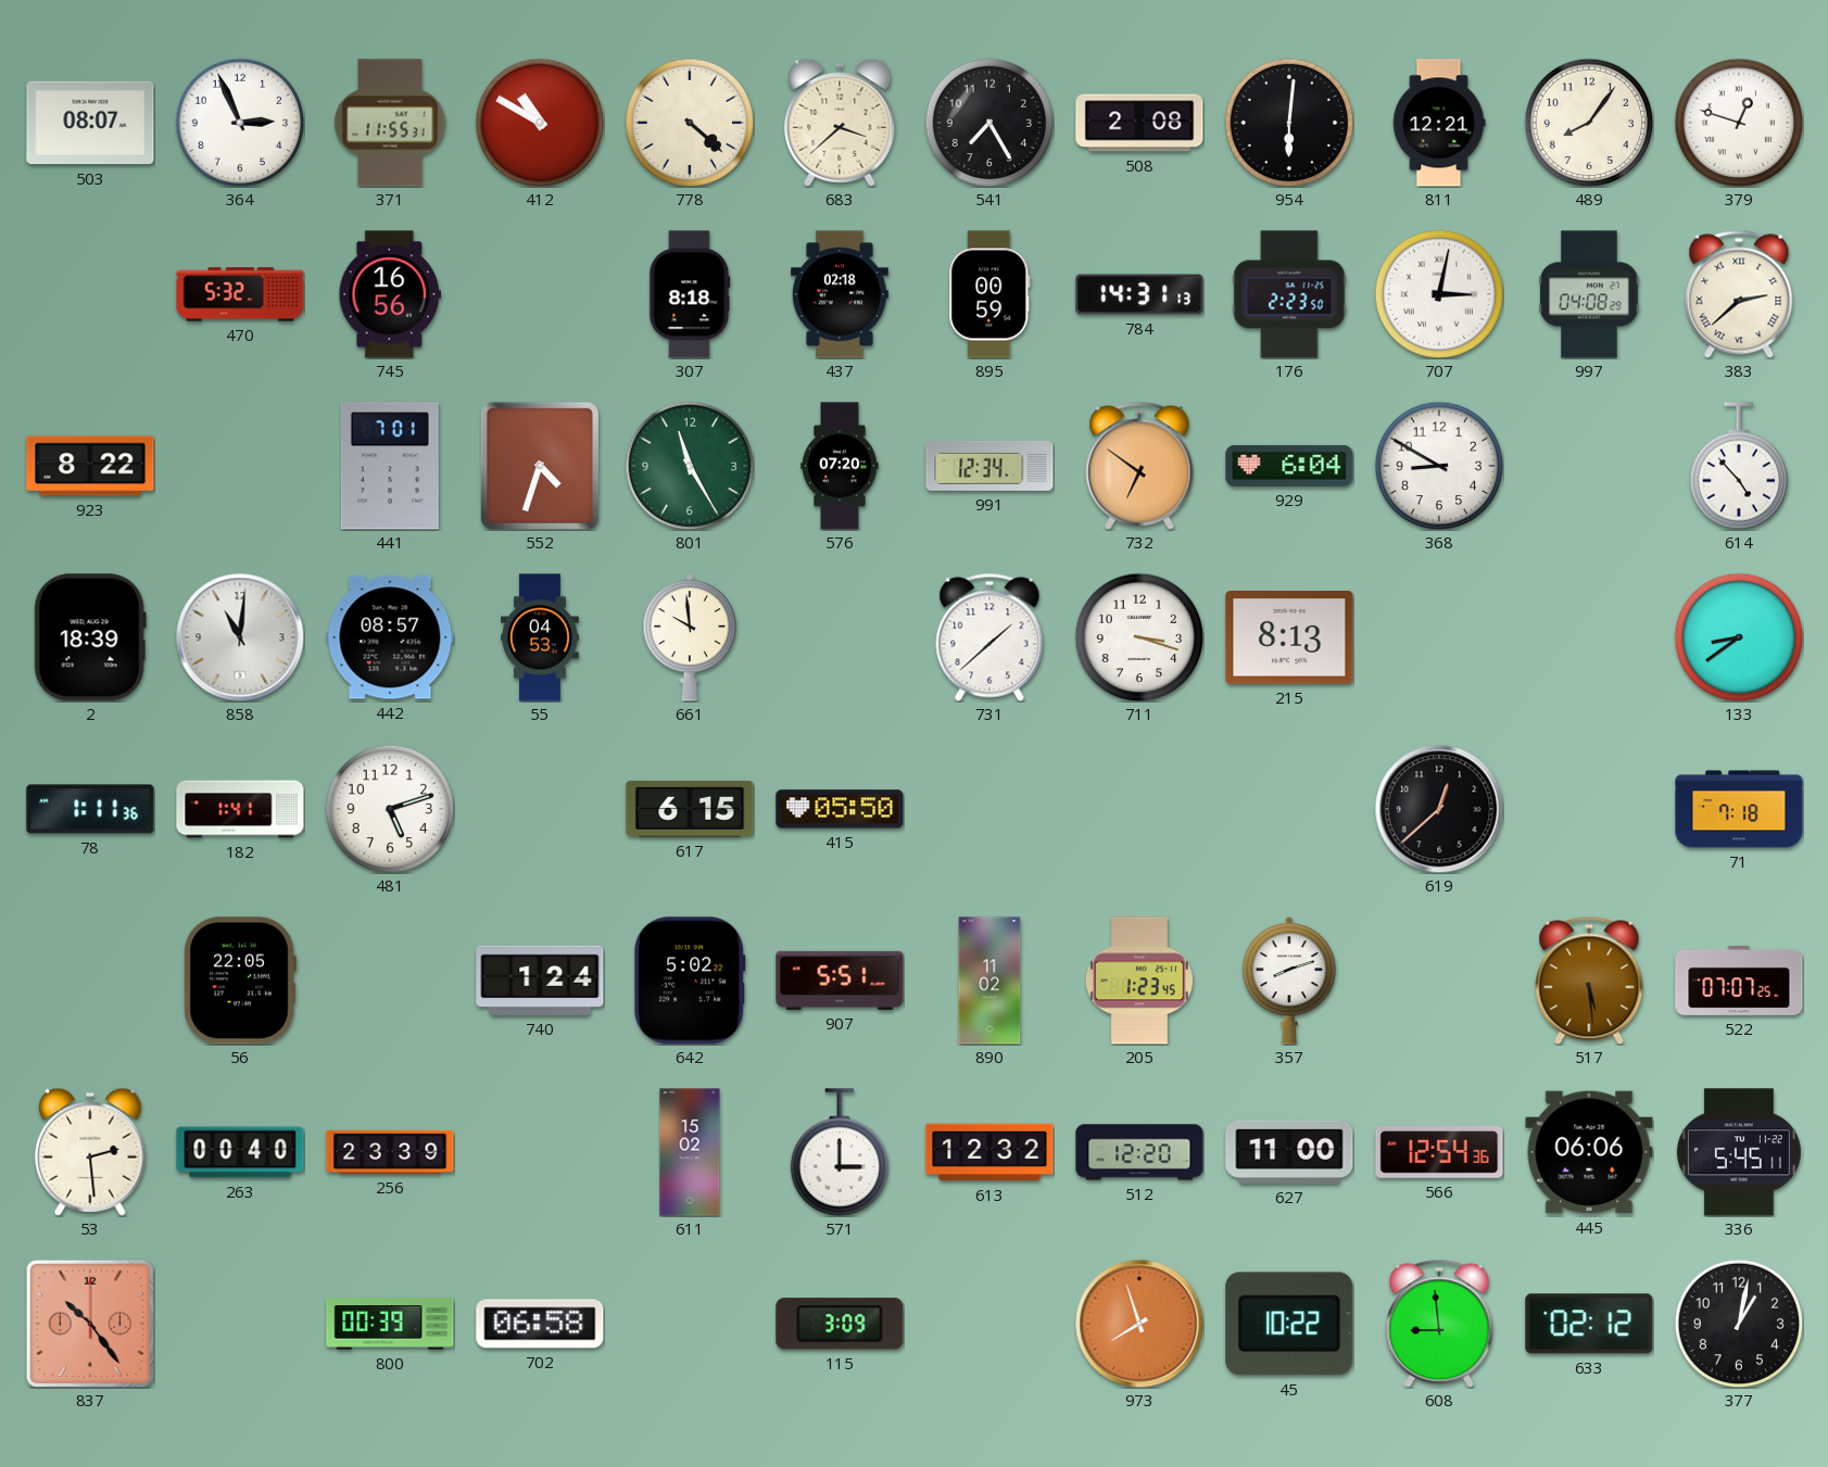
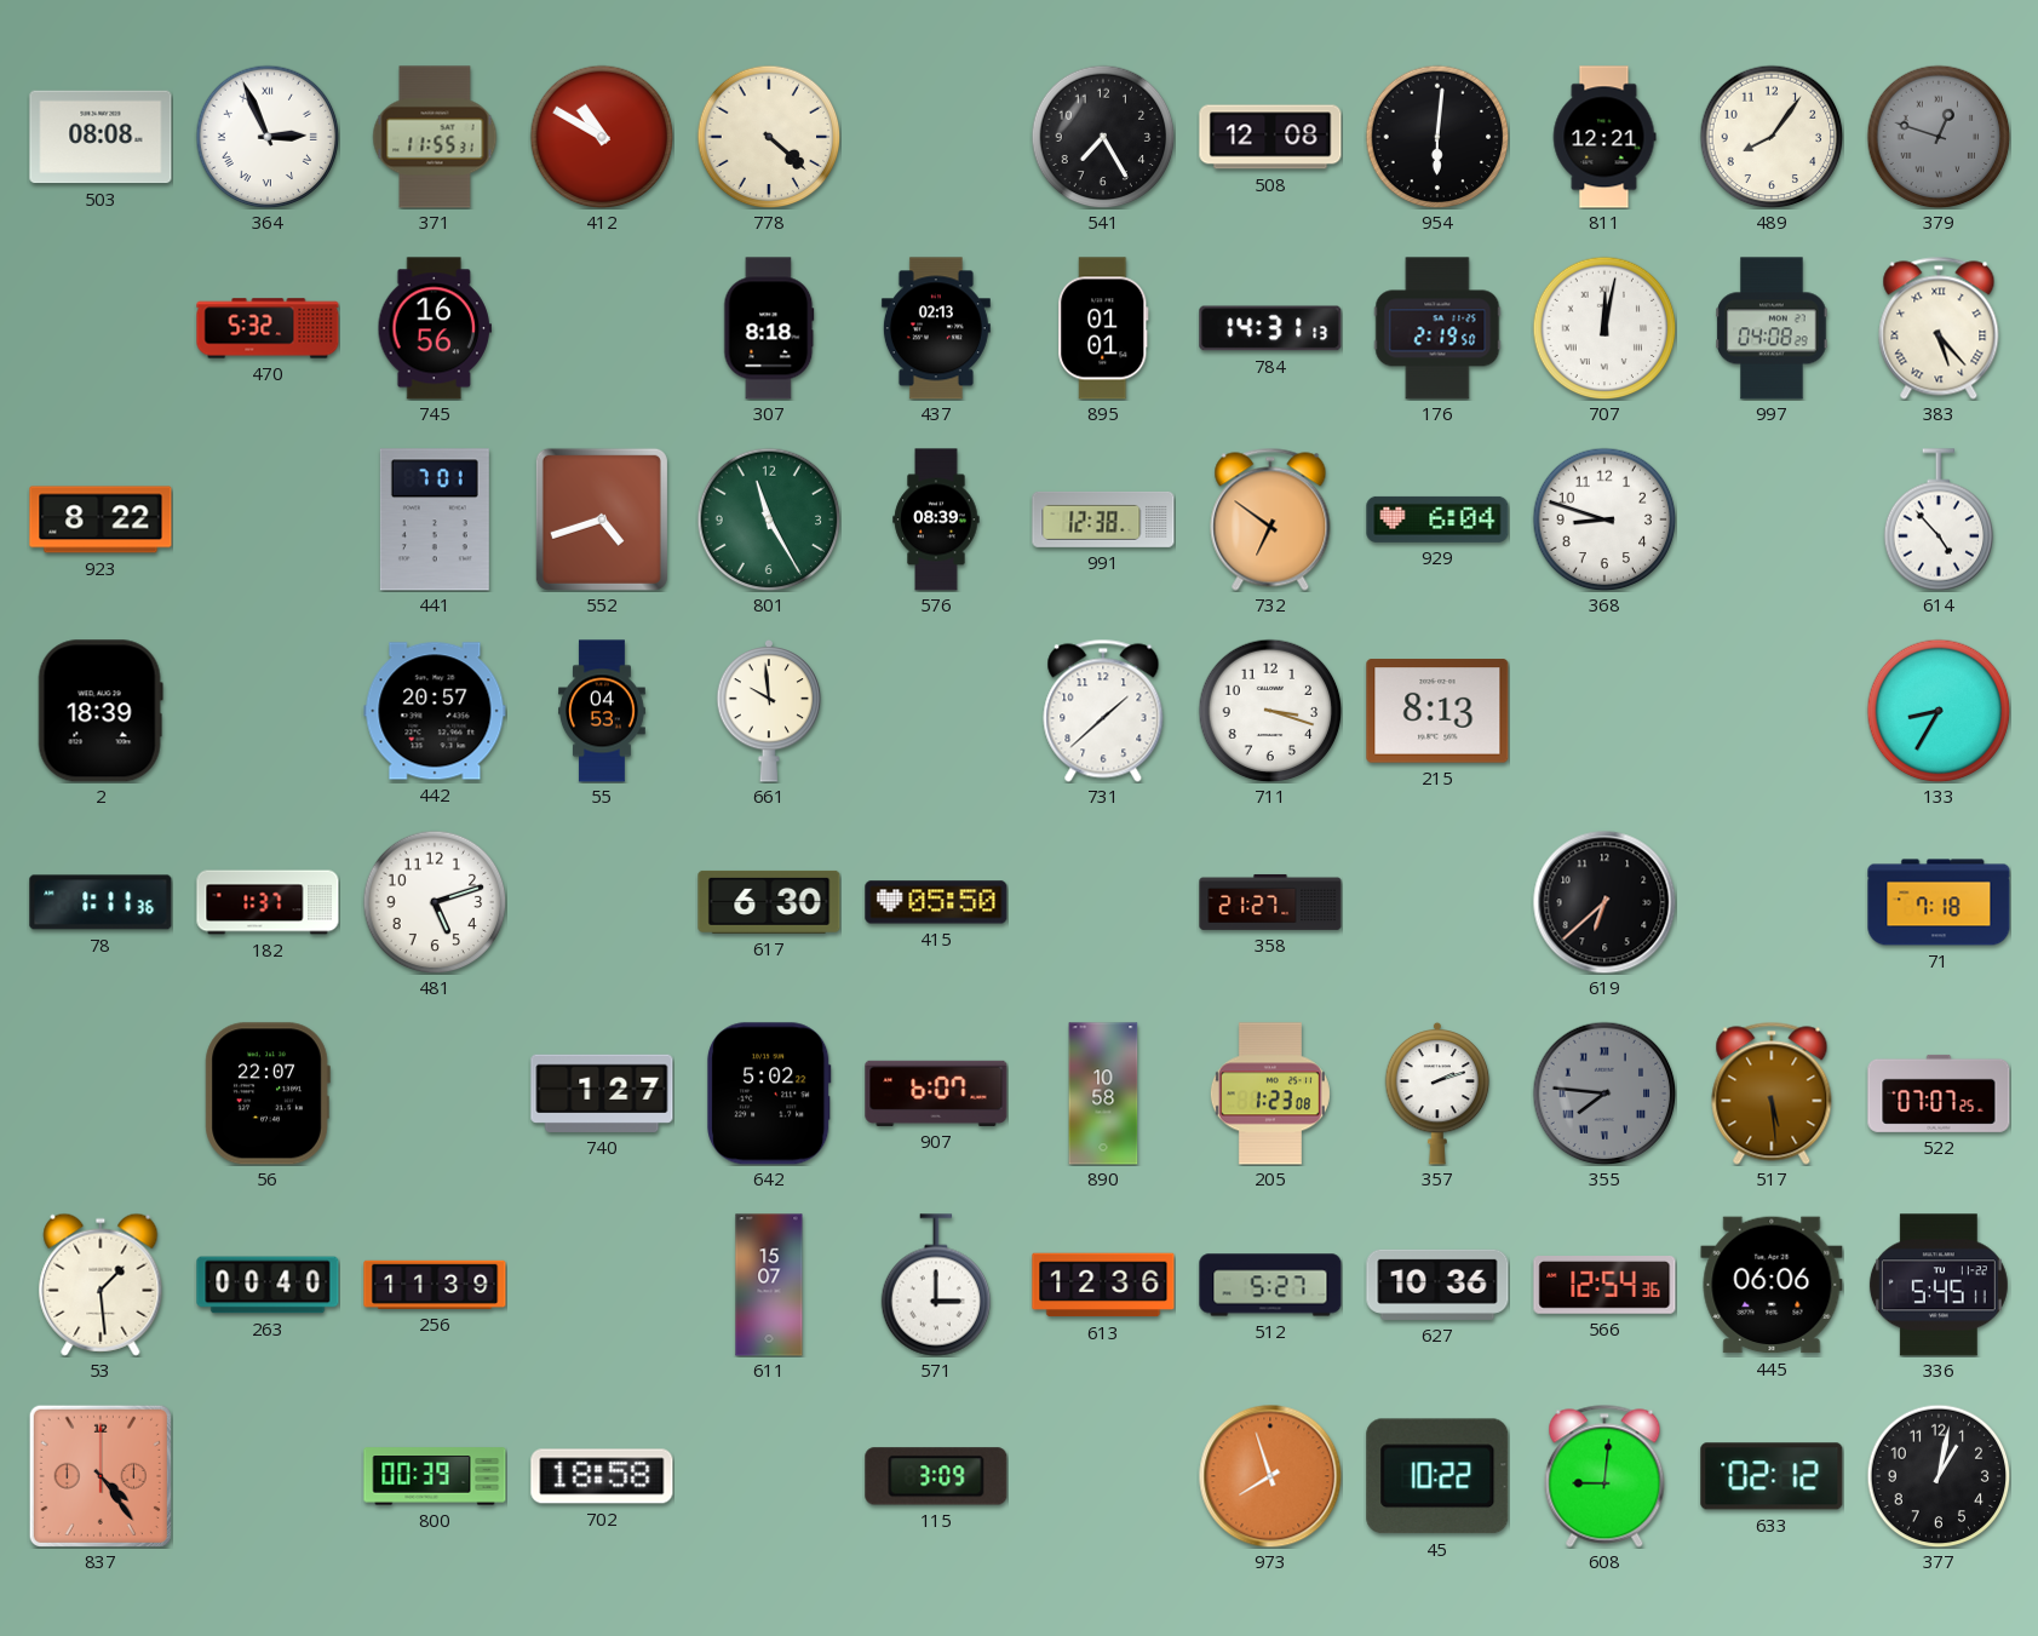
503: 08:07 -> 08:08
364 numerals: Arabic -> Roman
683: 3:38 -> none
508: 2:08 -> 12:08
379 dial: white -> grey
437: 02:18 -> 02:13
895: 00:59 -> 01:01
176: 2:23 -> 2:19
707: 3:02 -> 12:02
383: 2:38 -> 5:23
552: 4:33 -> 4:42
576: 07:20 -> 08:39
991: 12:34 -> 12:38
368: 8:50 -> 8:48
858: 11:01 -> none
442: 08:57 -> 20:57
133: 8:39 -> 8:35
182: 1:41 -> 1:37
617: 6:15 -> 6:30
358: none -> 21:27
619: 12:38 -> 6:38
56: 22:05 -> 22:07
740: 1:24 -> 1:27
907: 5:51 -> 6:07
890: 11:02 -> 10:58
205: 1:23:45 -> 1:23:08
357: 8:12 -> 2:12
355: none -> 7:46
53: 2:29 -> 1:29
256: 23:39 -> 11:39
611: 15:02 -> 15:07
613: 12:32 -> 12:36
512: 12:20 -> 5:27
627: 11:00 -> 10:36
837: 10:24 -> 4:24
702: 06:58 -> 18:58
608: 8:59 -> 9:01
